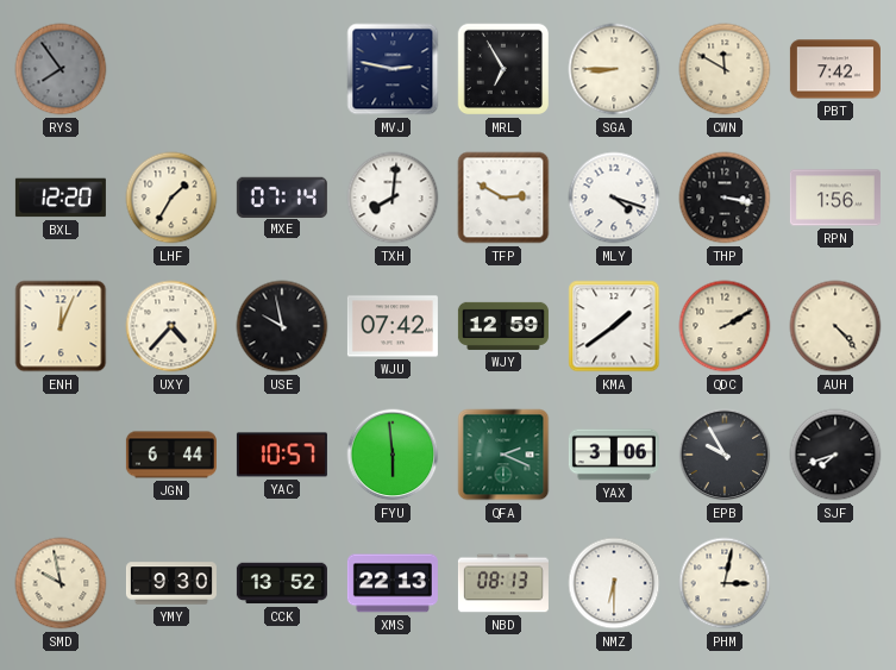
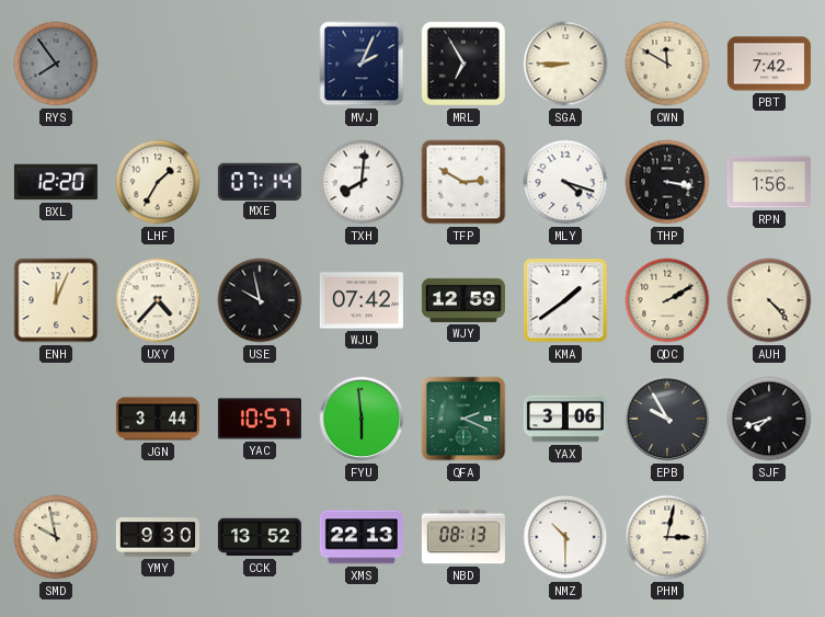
MVJ: 2:47 -> 2:04
JGN: 6:44 -> 3:44
NMZ: 6:30 -> 10:30
